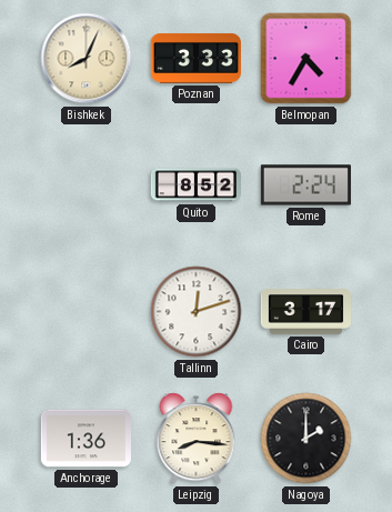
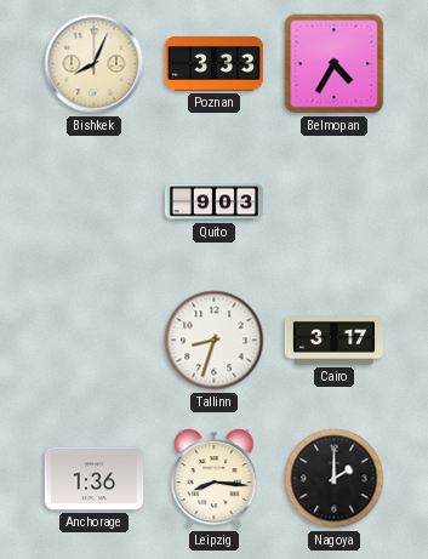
Quito: 8:52 -> 9:03
Rome: 2:24 -> none
Tallinn: 12:12 -> 8:33
